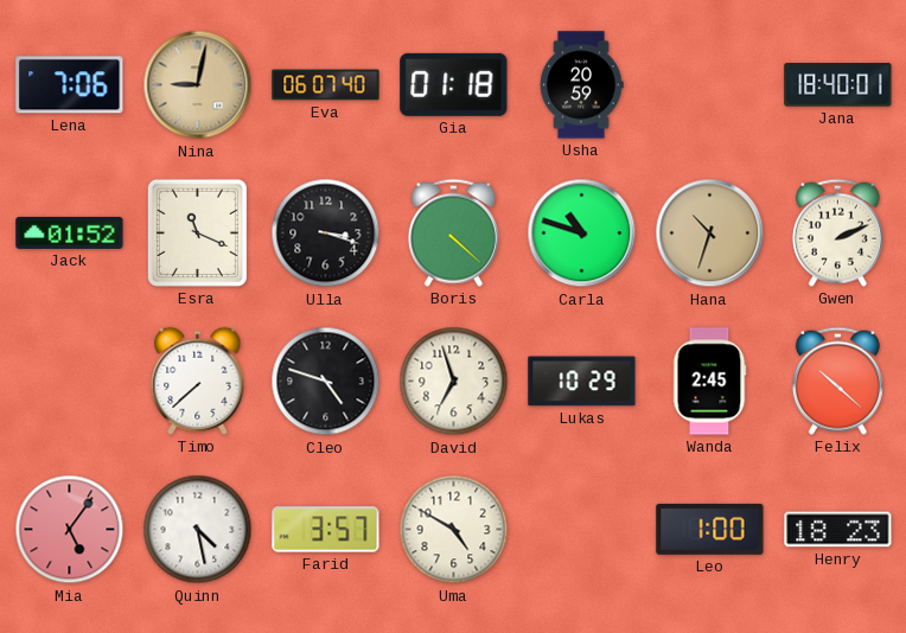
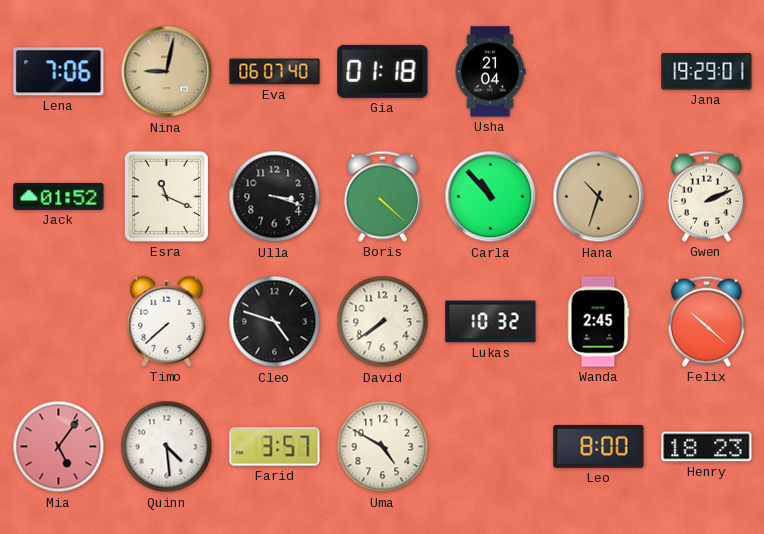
Usha: 20:59 -> 21:04
Jana: 18:40 -> 19:29
Carla: 10:48 -> 10:53
David: 6:57 -> 7:39
Lukas: 10:29 -> 10:32
Quinn: 4:28 -> 4:29
Leo: 1:00 -> 8:00
